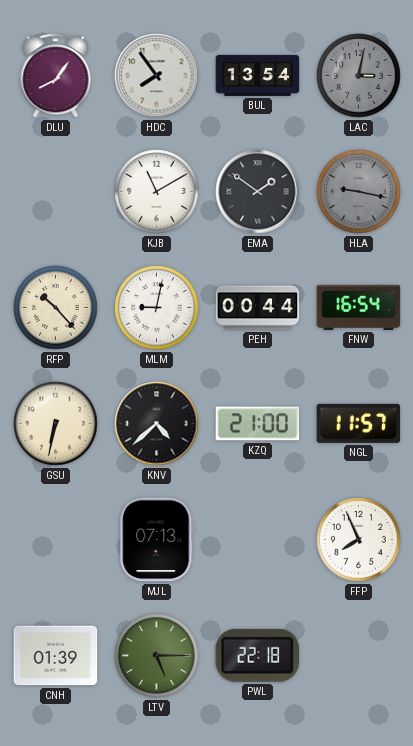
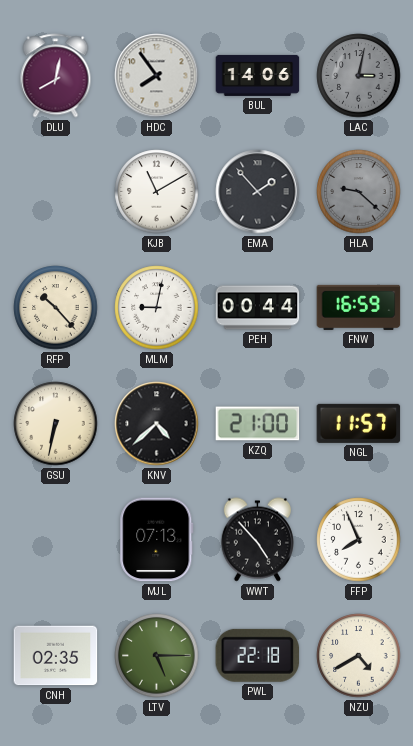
DLU: 8:06 -> 8:02
BUL: 13:54 -> 14:06
EMA: 1:51 -> 1:53
HLA: 9:17 -> 9:22
FNW: 16:54 -> 16:59
WWT: none -> 4:53
CNH: 01:39 -> 02:35
NZU: none -> 4:40
